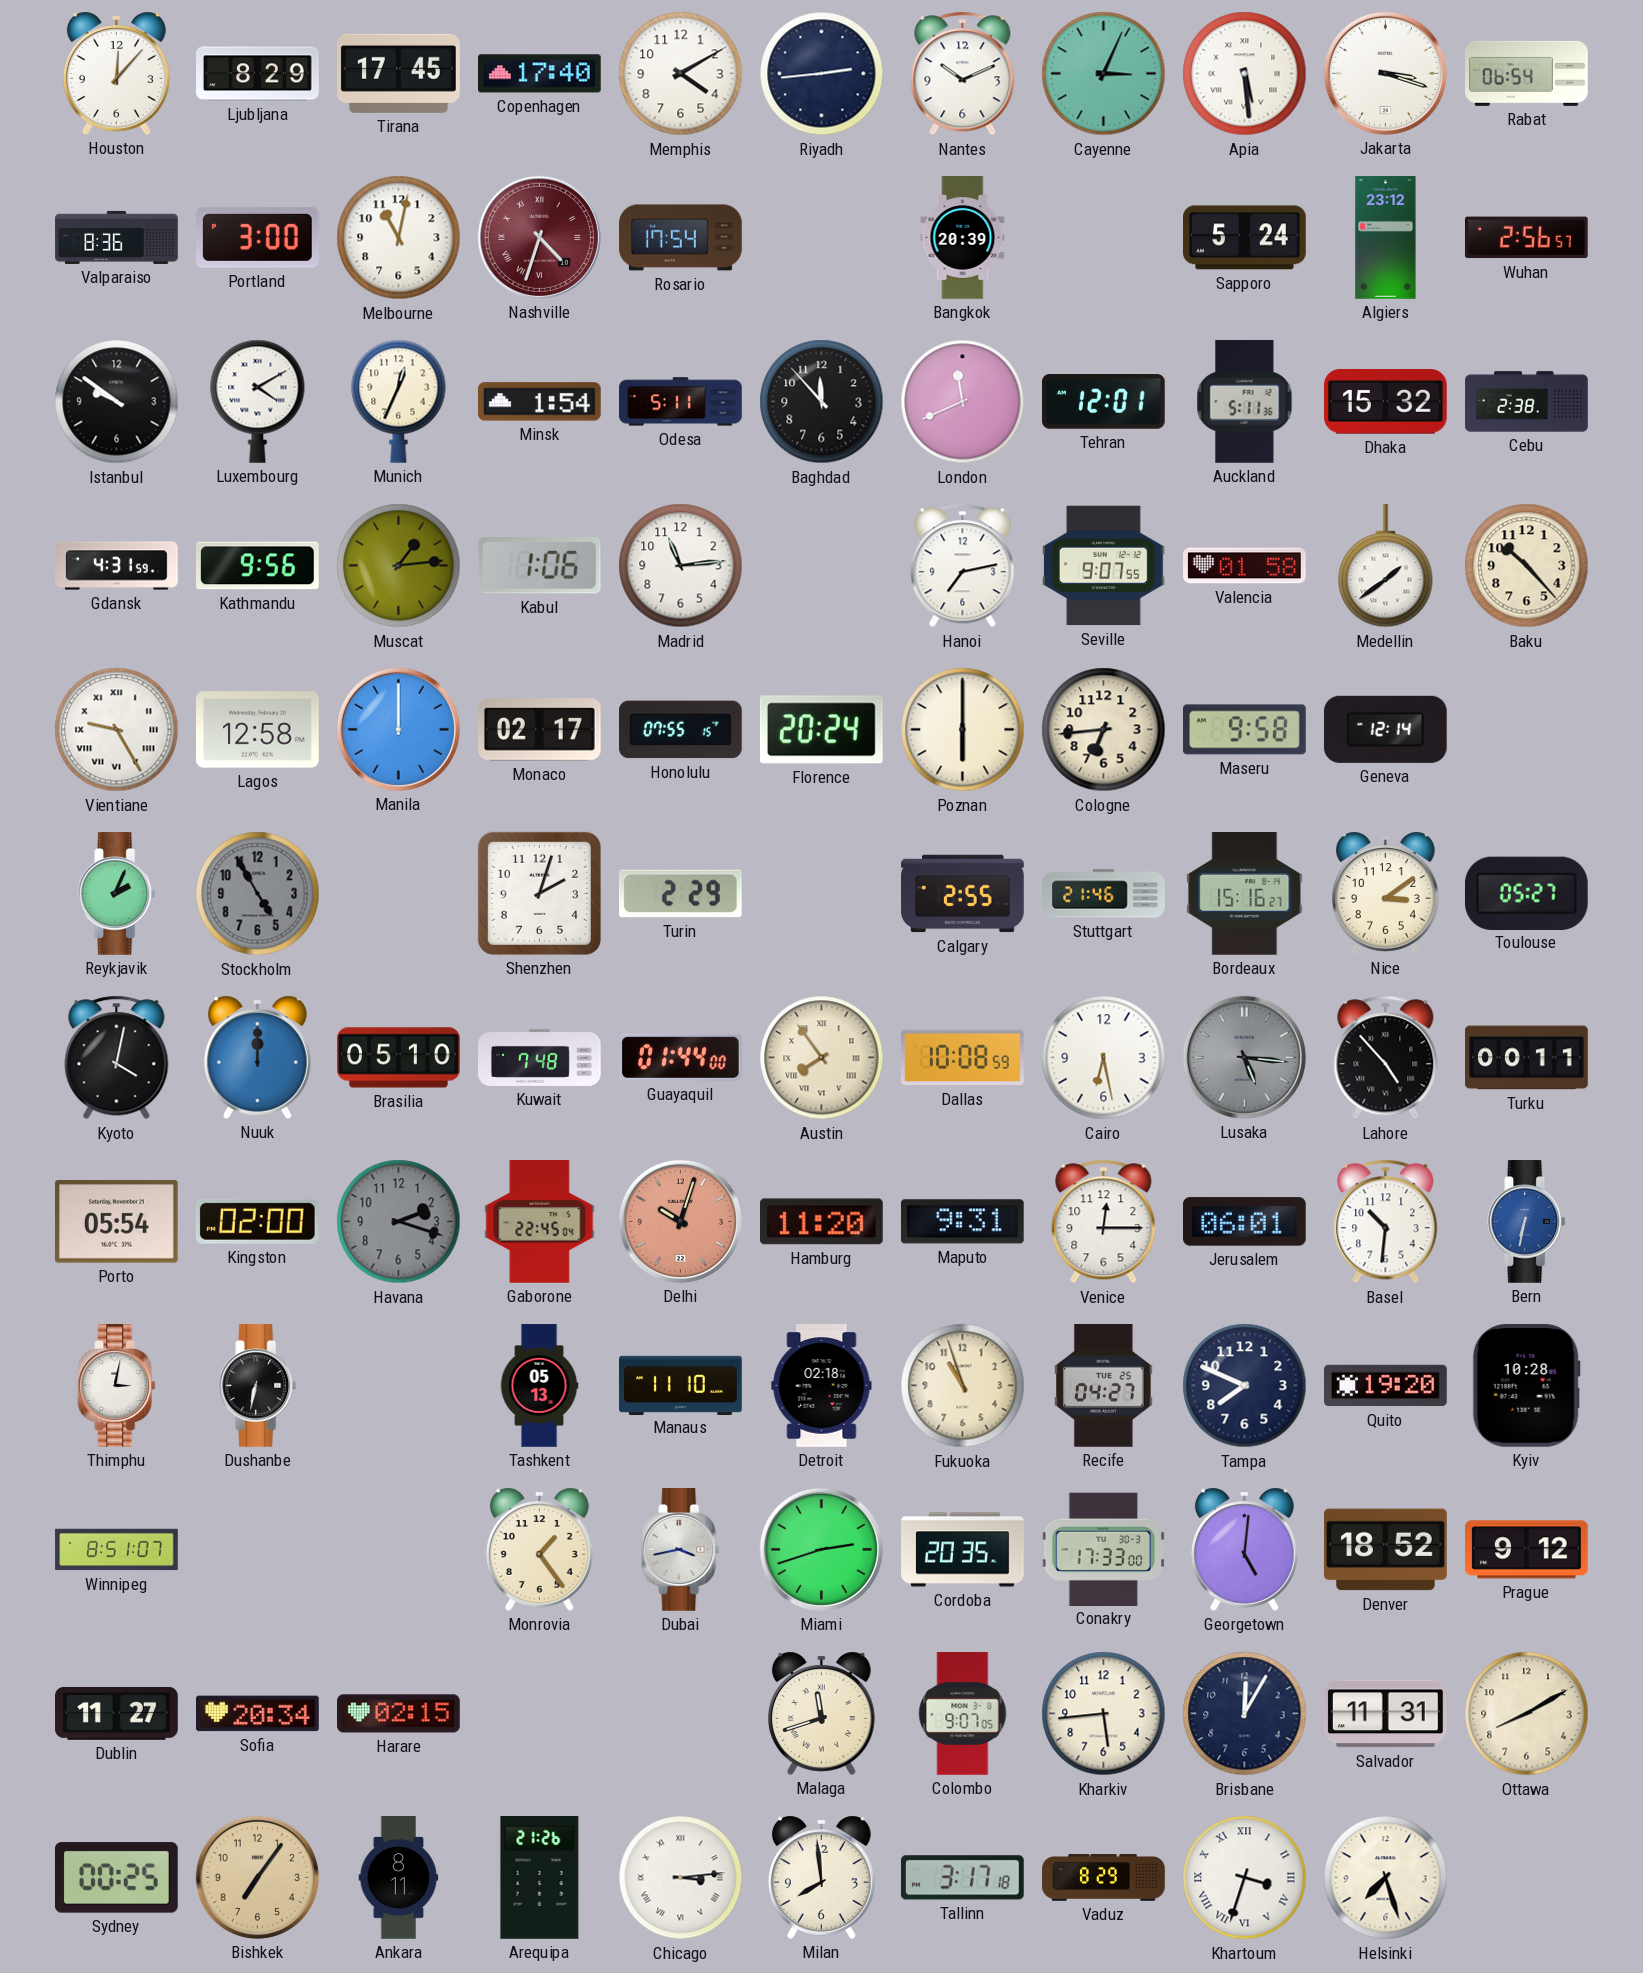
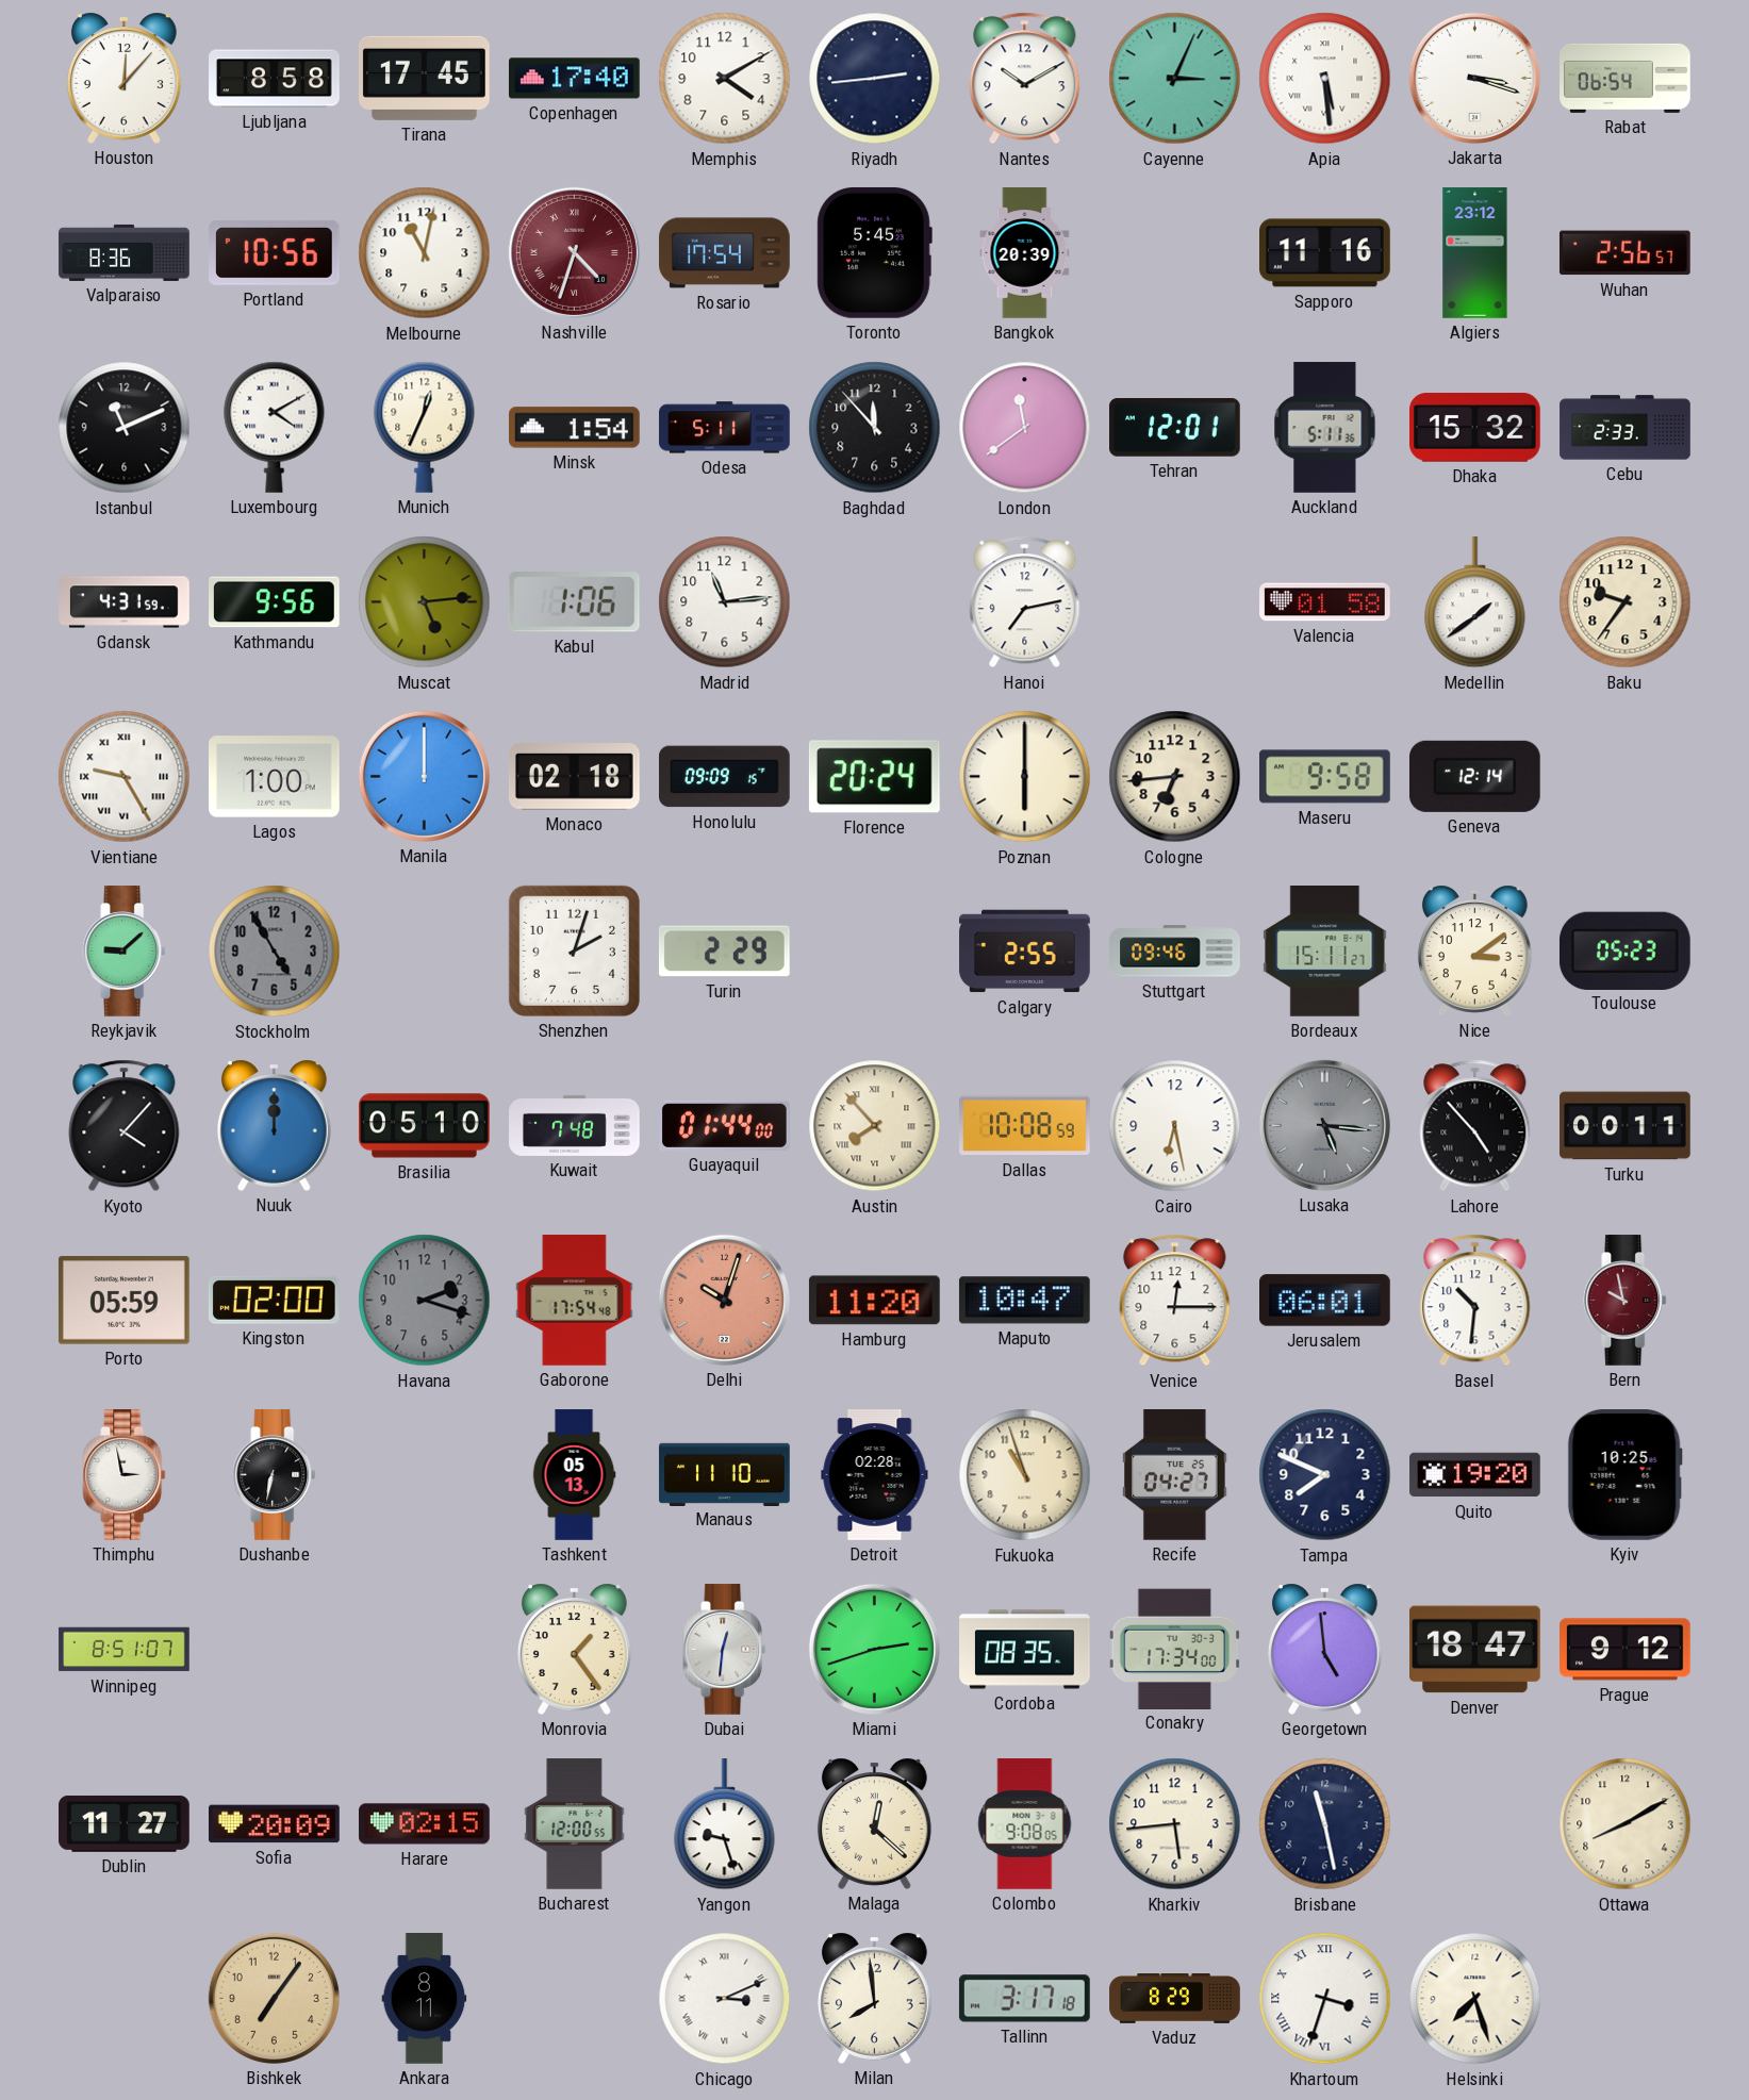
Ljubljana: 8:29 -> 8:58
Nantes: 10:11 -> 10:10
Portland: 3:00 -> 10:56
Toronto: none -> 5:45
Sapporo: 5:24 -> 11:16
Istanbul: 9:51 -> 11:11
London: 11:41 -> 11:39
Cebu: 2:38 -> 2:33
Muscat: 1:14 -> 5:14
Seville: 9:07 -> none
Baku: 10:23 -> 9:36
Lagos: 12:58 -> 1:00
Monaco: 02:17 -> 02:18
Honolulu: 07:55 -> 09:09
Reykjavik: 2:04 -> 9:08
Stuttgart: 21:46 -> 09:46
Bordeaux: 15:16 -> 15:11
Toulouse: 05:27 -> 05:23
Kyoto: 4:02 -> 4:07
Austin: 7:54 -> 7:53
Porto: 05:54 -> 05:59
Gaborone: 22:45 -> 17:54
Maputo: 9:31 -> 10:47
Bern: 6:32 -> 9:58
Bern dial: blue -> burgundy
Thimphu: 3:02 -> 2:58
Detroit: 02:18 -> 02:28
Kyiv: 10:28 -> 10:25
Dubai: 3:43 -> 12:31
Cordoba: 20:35 -> 08:35
Conakry: 17:33 -> 17:34
Georgetown: 5:01 -> 4:59
Denver: 18:52 -> 18:47
Sofia: 20:34 -> 20:09
Bucharest: none -> 12:00
Yangon: none -> 9:27
Malaga: 11:42 -> 12:22
Colombo: 9:07 -> 9:08
Brisbane: 12:05 -> 11:28
Salvador: 11:31 -> none
Sydney: 00:25 -> none
Arequipa: 21:26 -> none
Chicago: 3:14 -> 3:11
